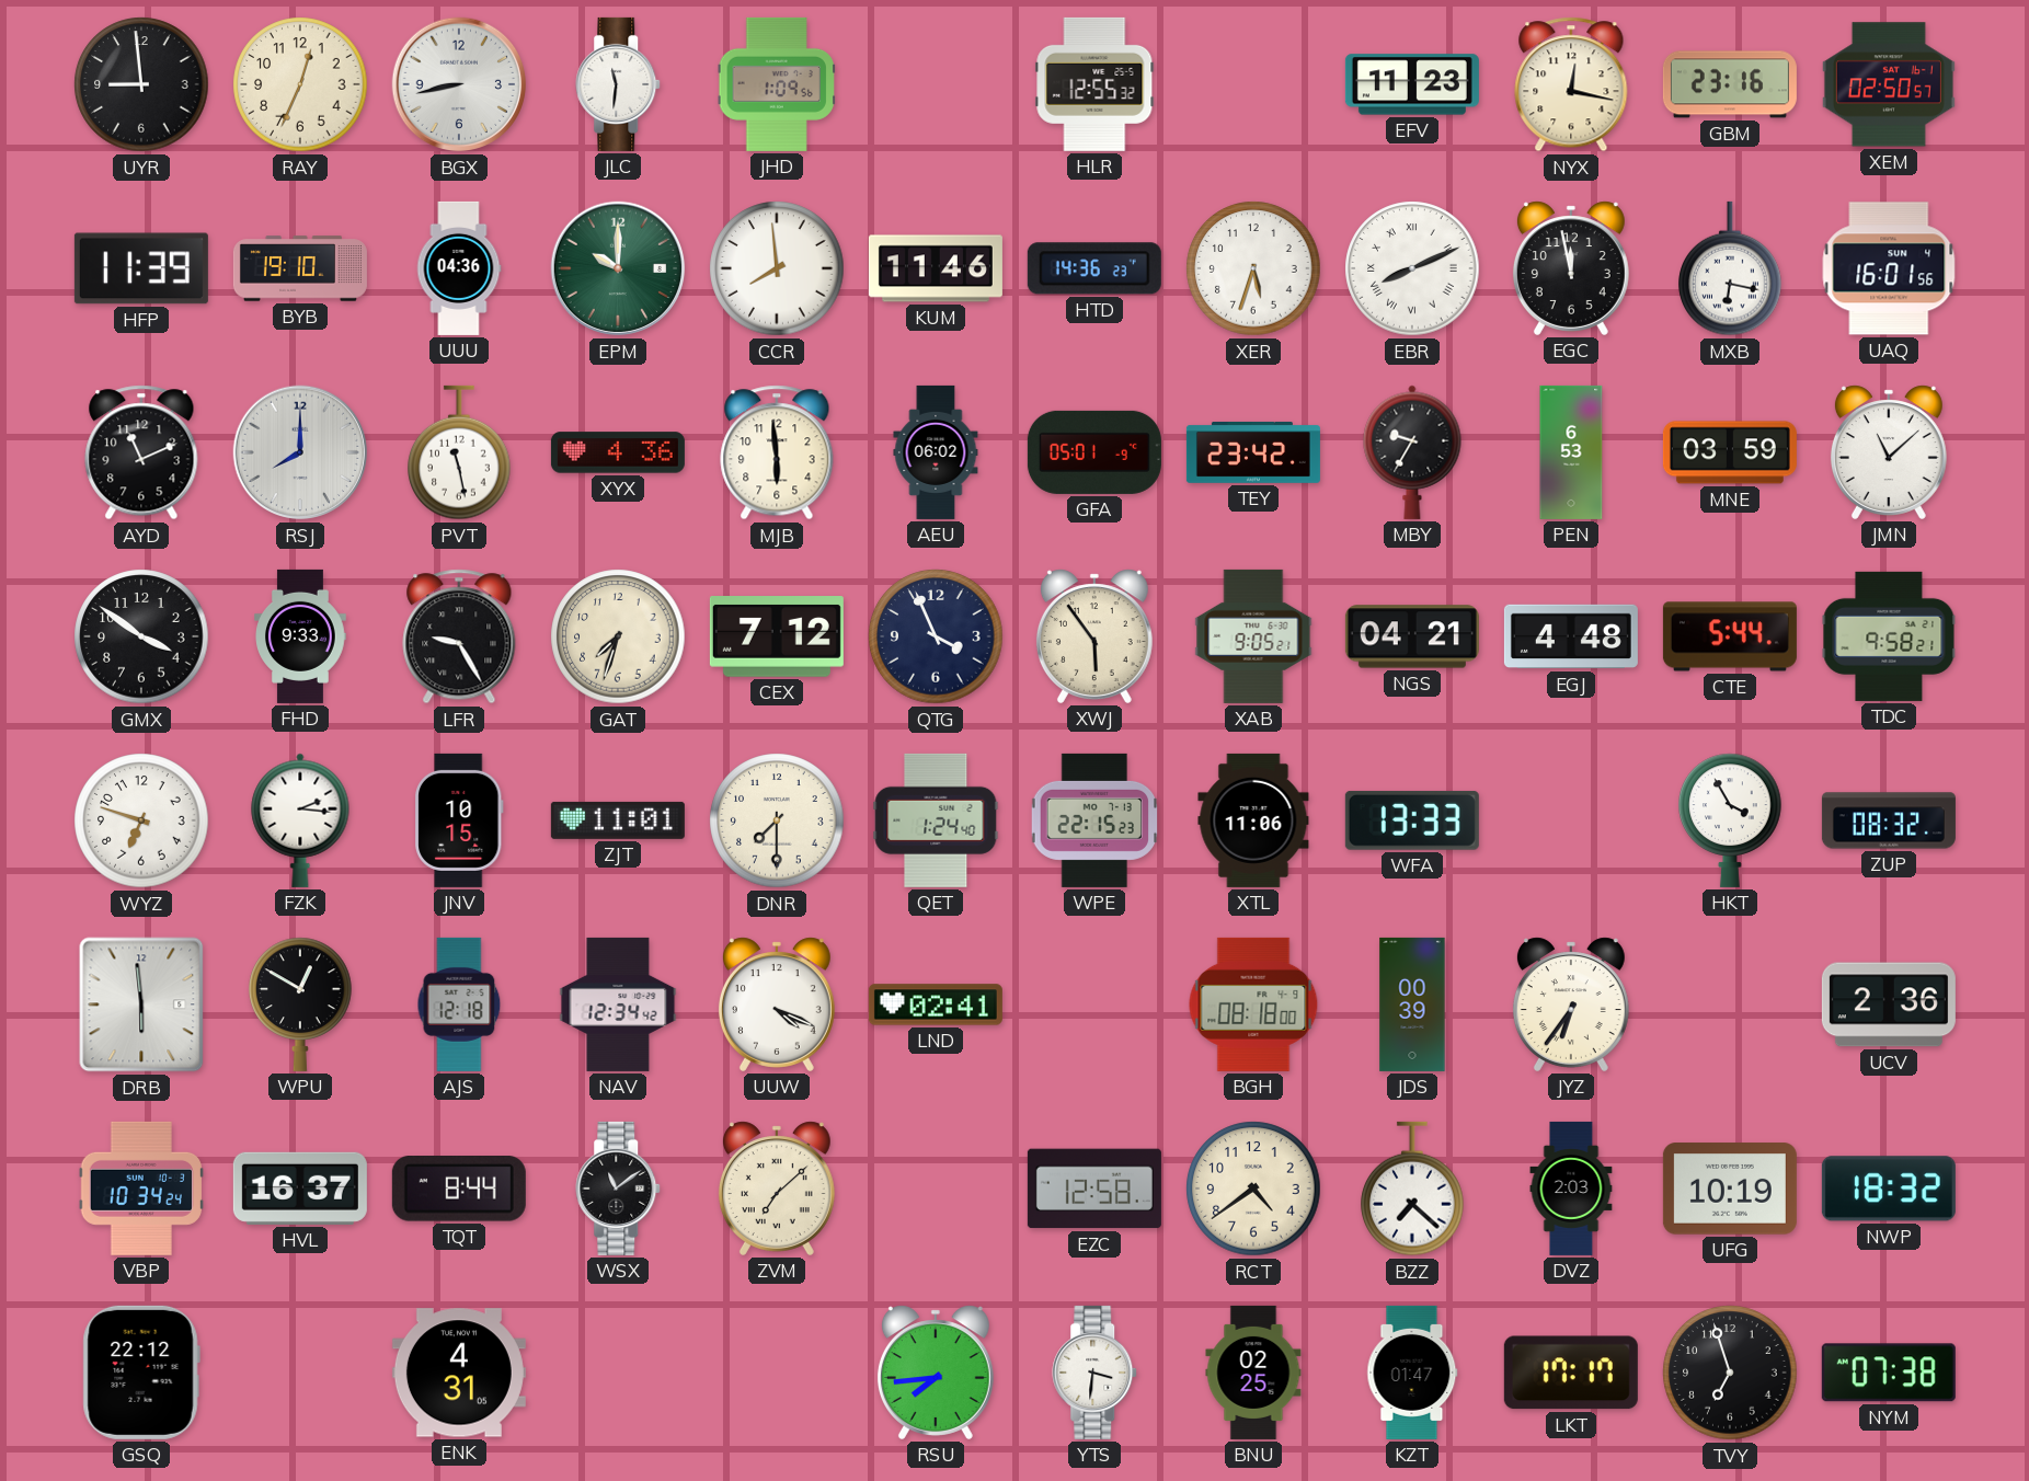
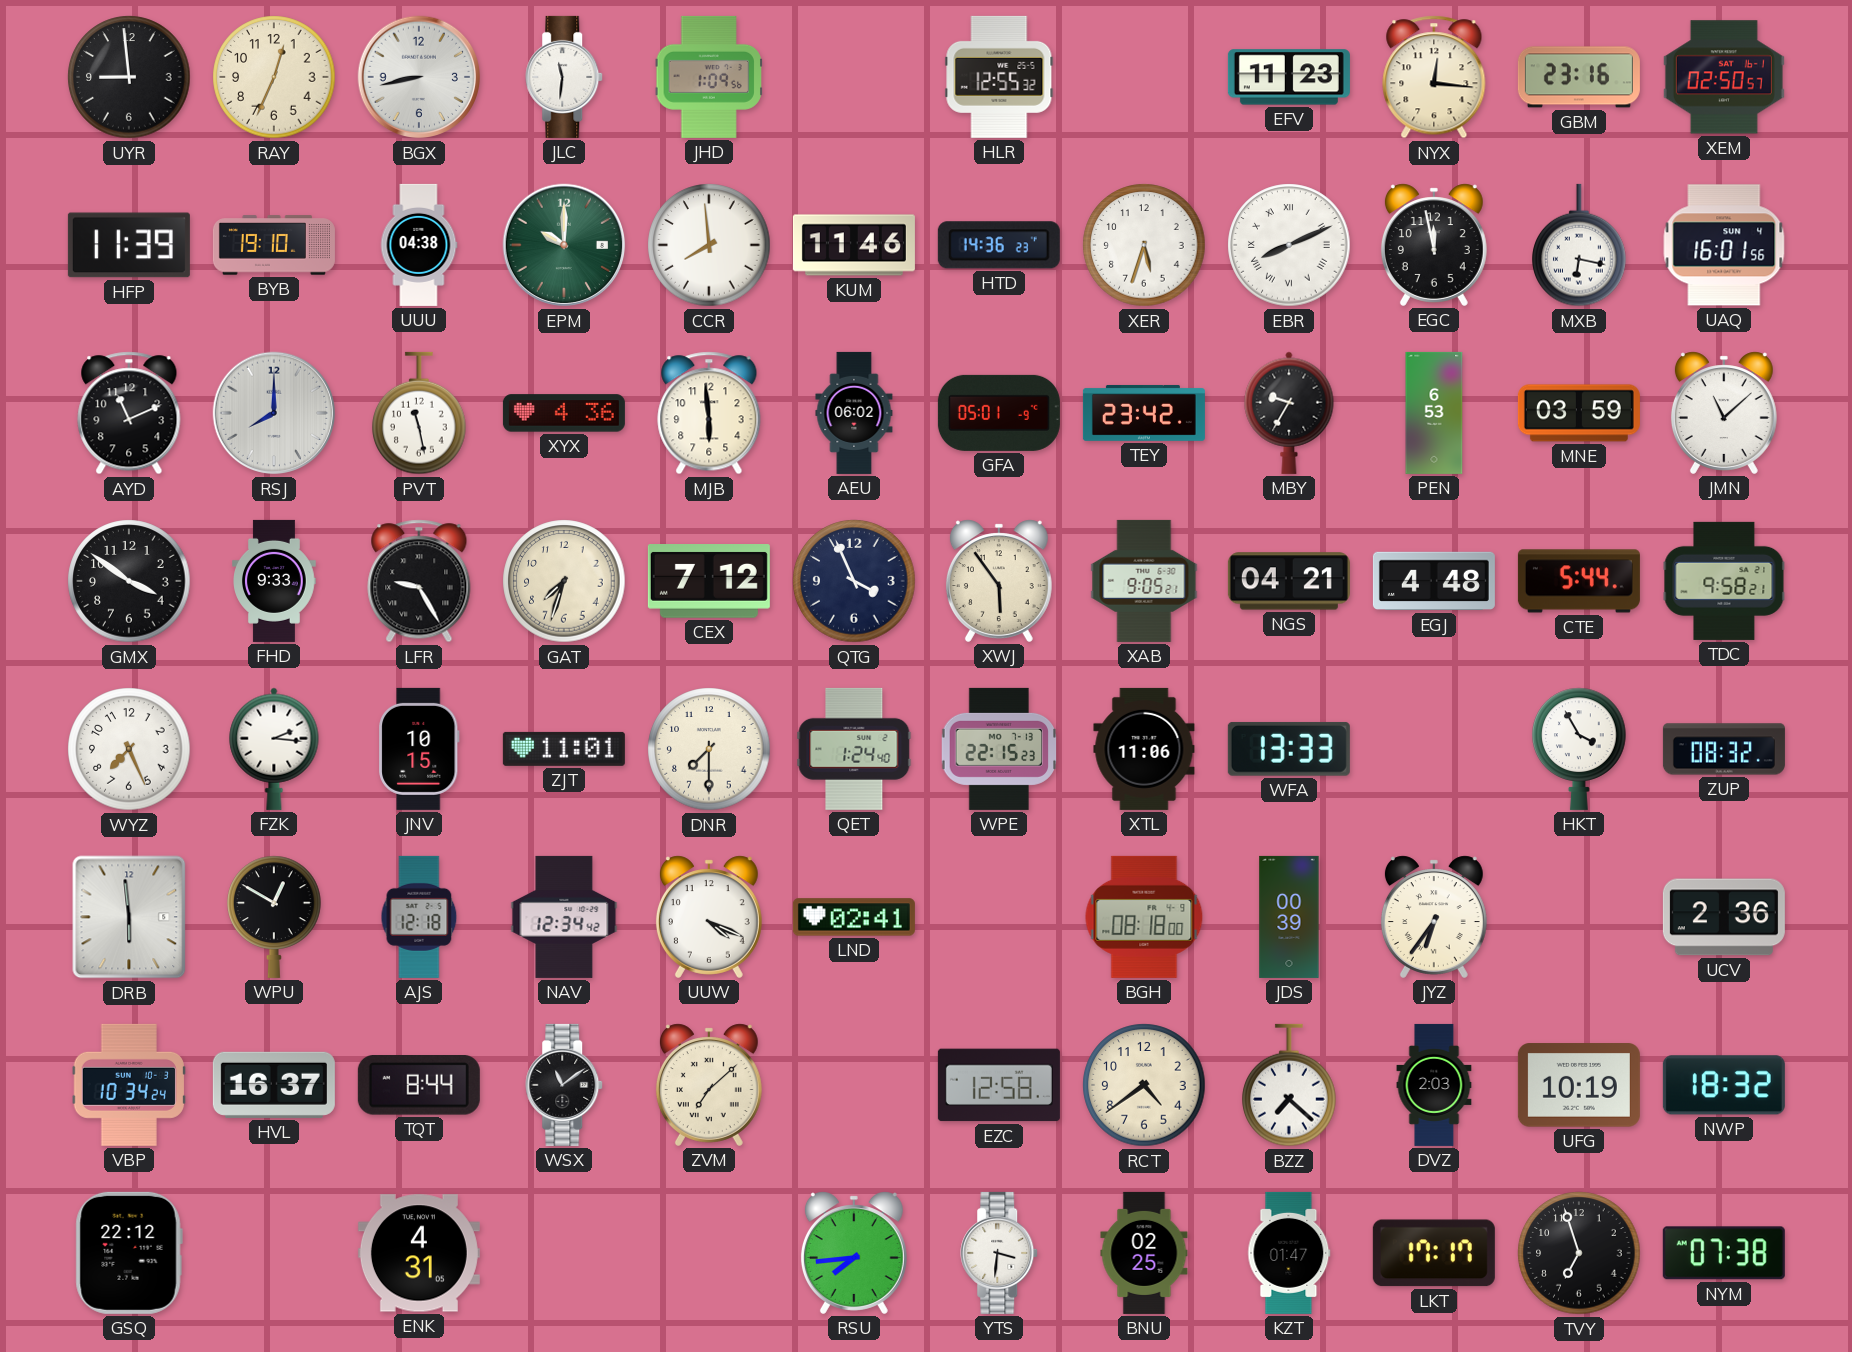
NYX: 12:17 -> 12:16
UUU: 04:36 -> 04:38
WYZ: 6:48 -> 7:26
